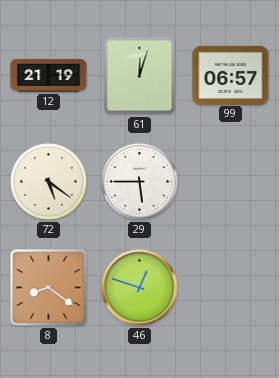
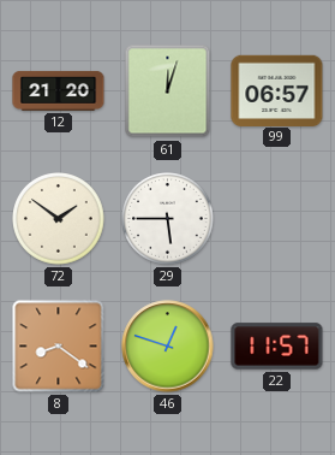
12: 21:19 -> 21:20
72: 5:21 -> 1:51
22: none -> 11:57
